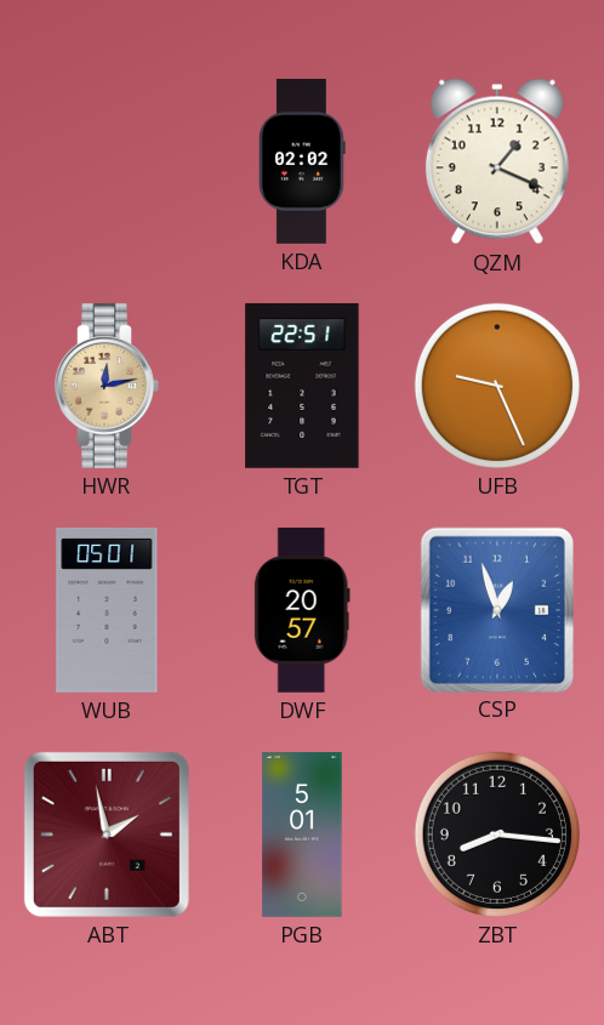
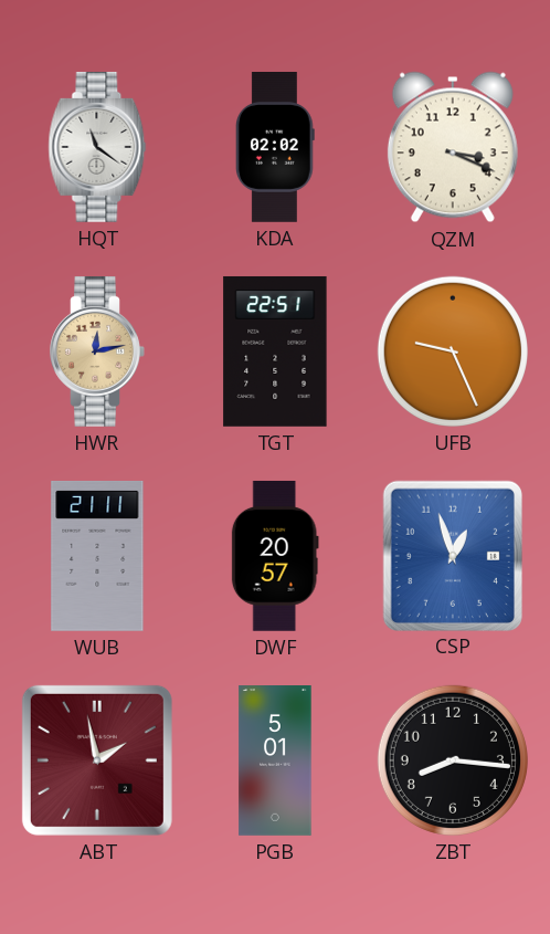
HQT: none -> 11:21
QZM: 1:19 -> 3:19
WUB: 05:01 -> 21:11
